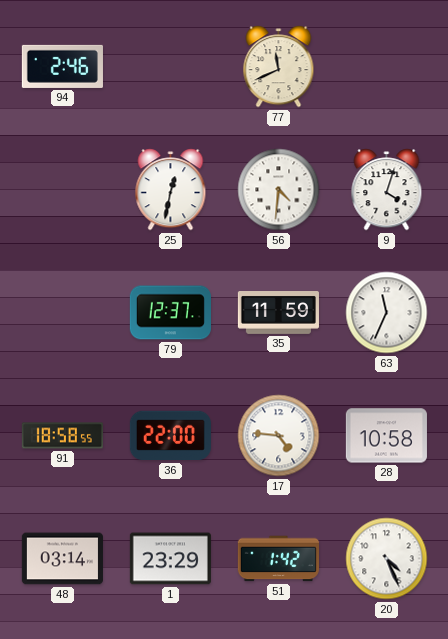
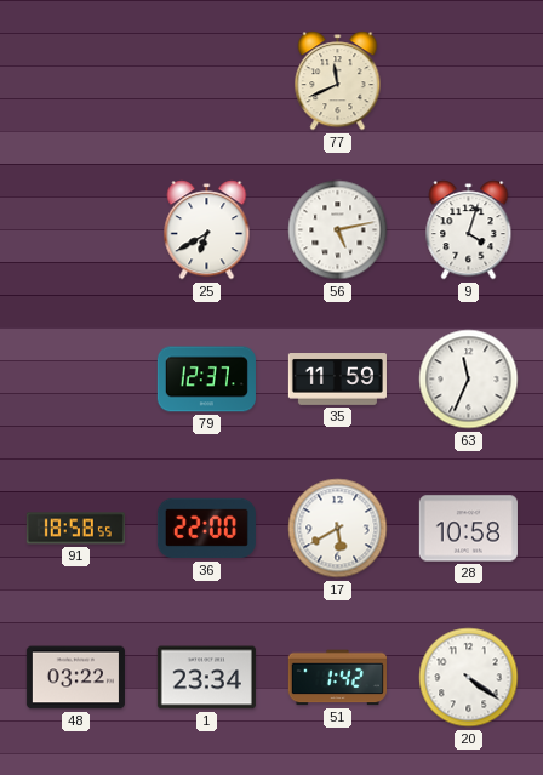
94: 2:46 -> none
25: 12:32 -> 6:40
56: 4:31 -> 5:13
17: 4:46 -> 5:40
48: 03:14 -> 03:22
1: 23:29 -> 23:34
20: 4:26 -> 4:21
